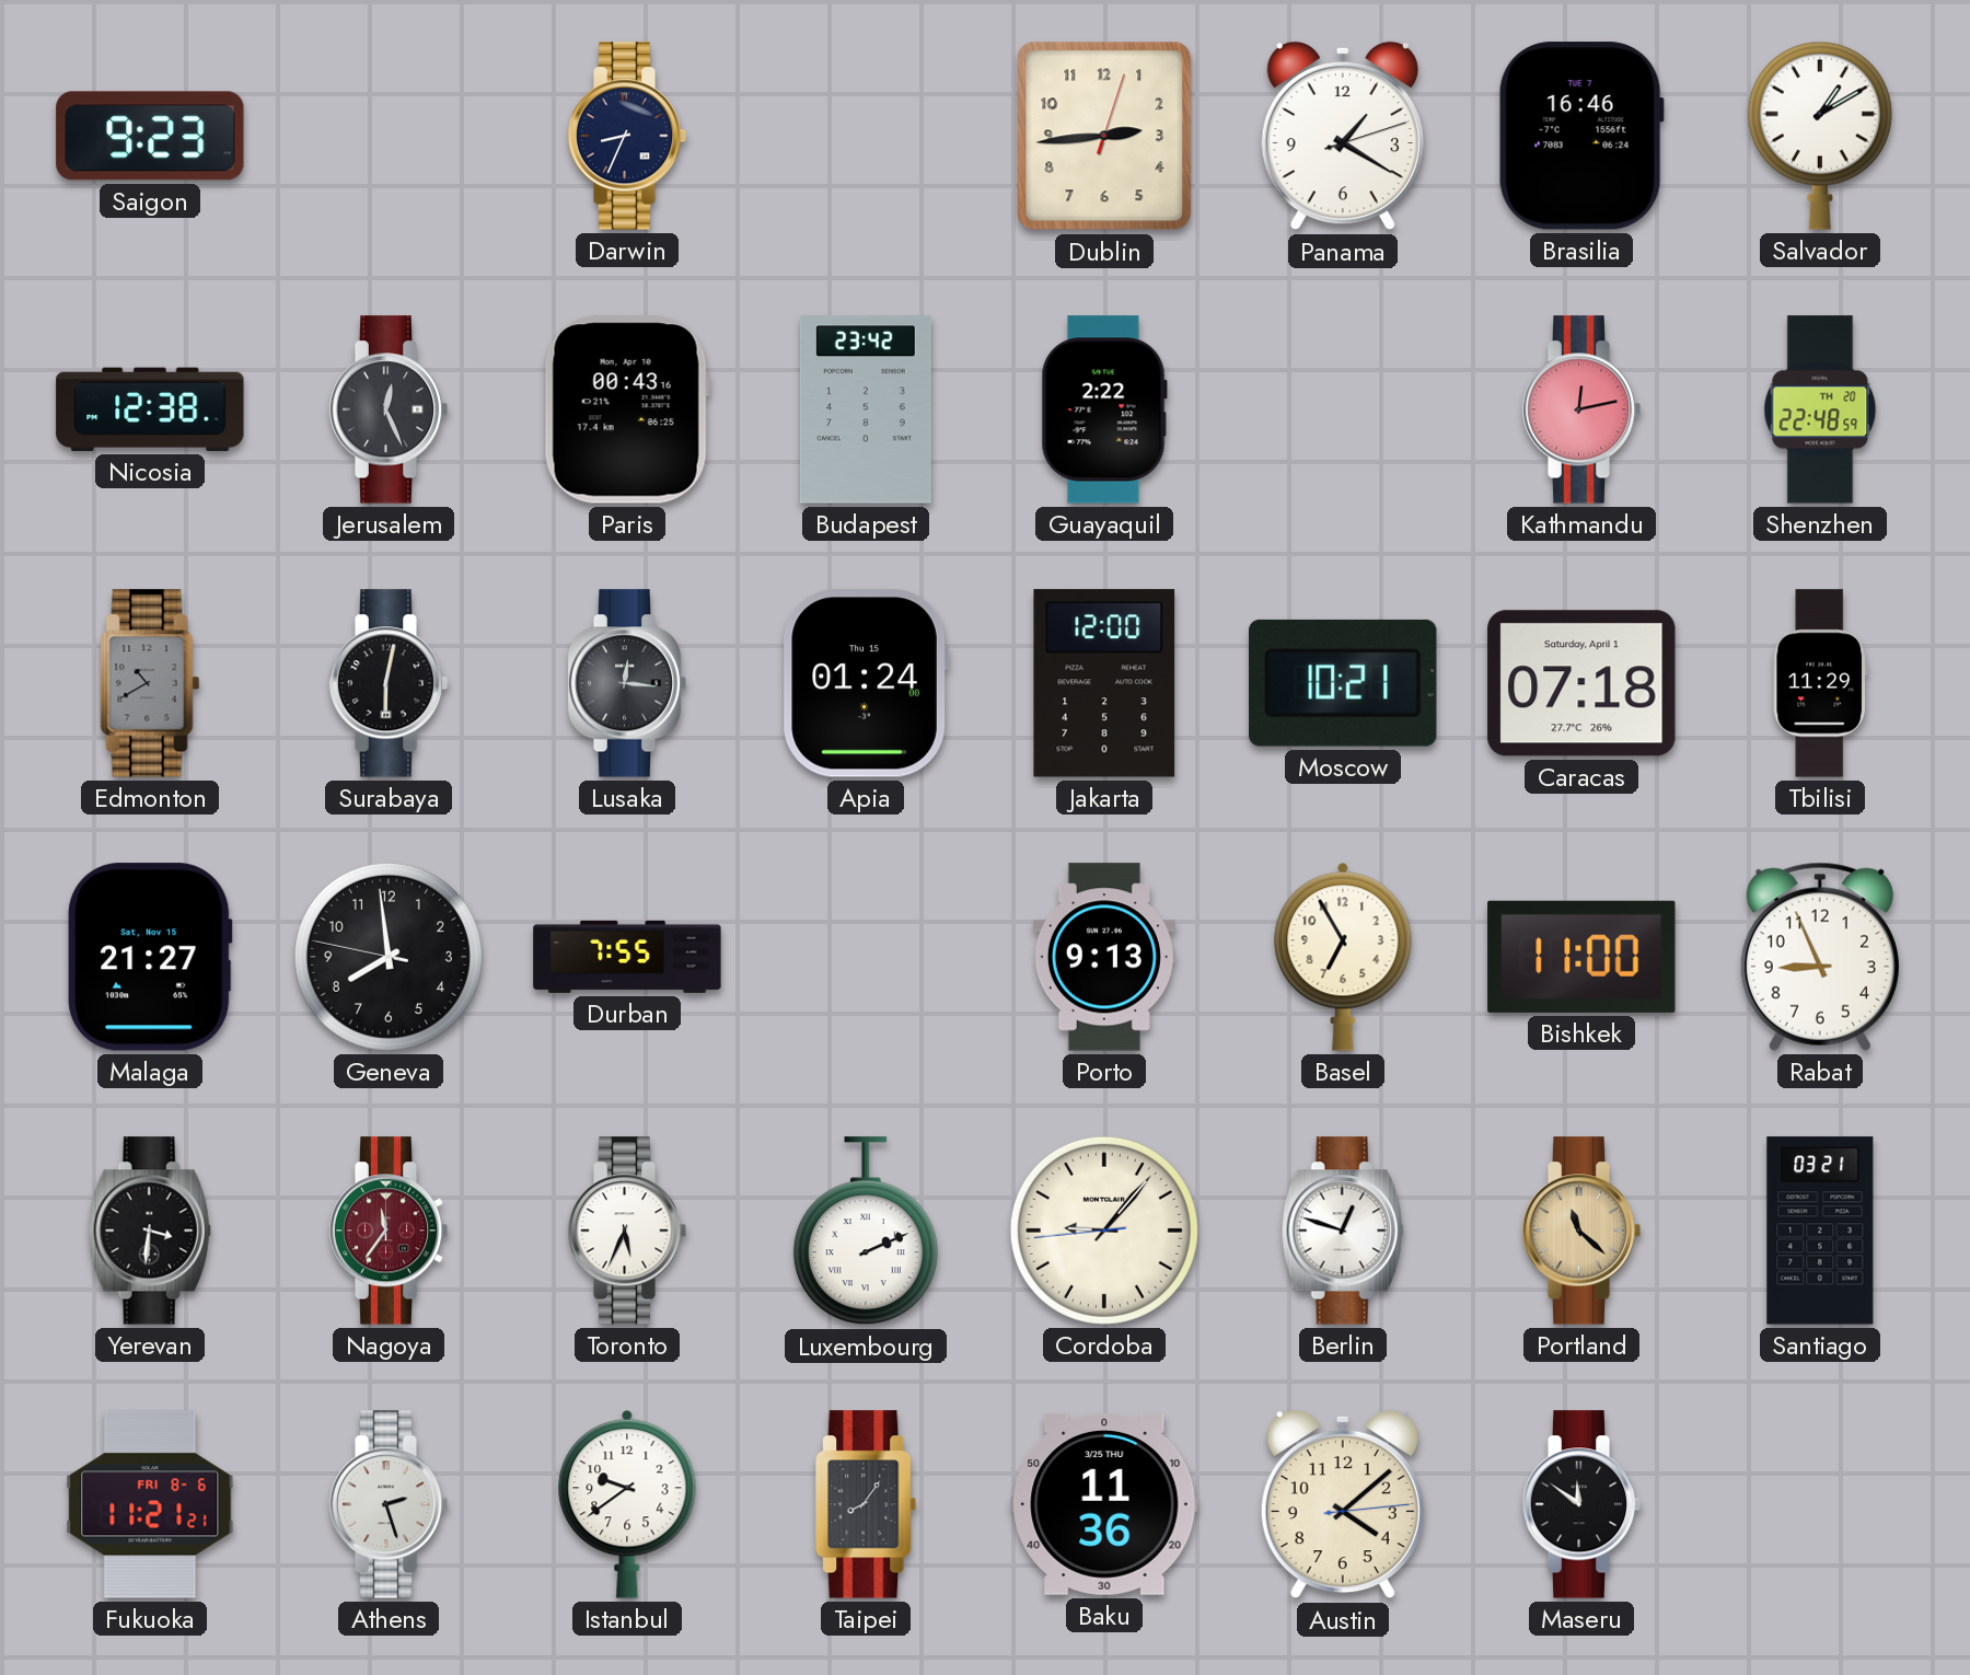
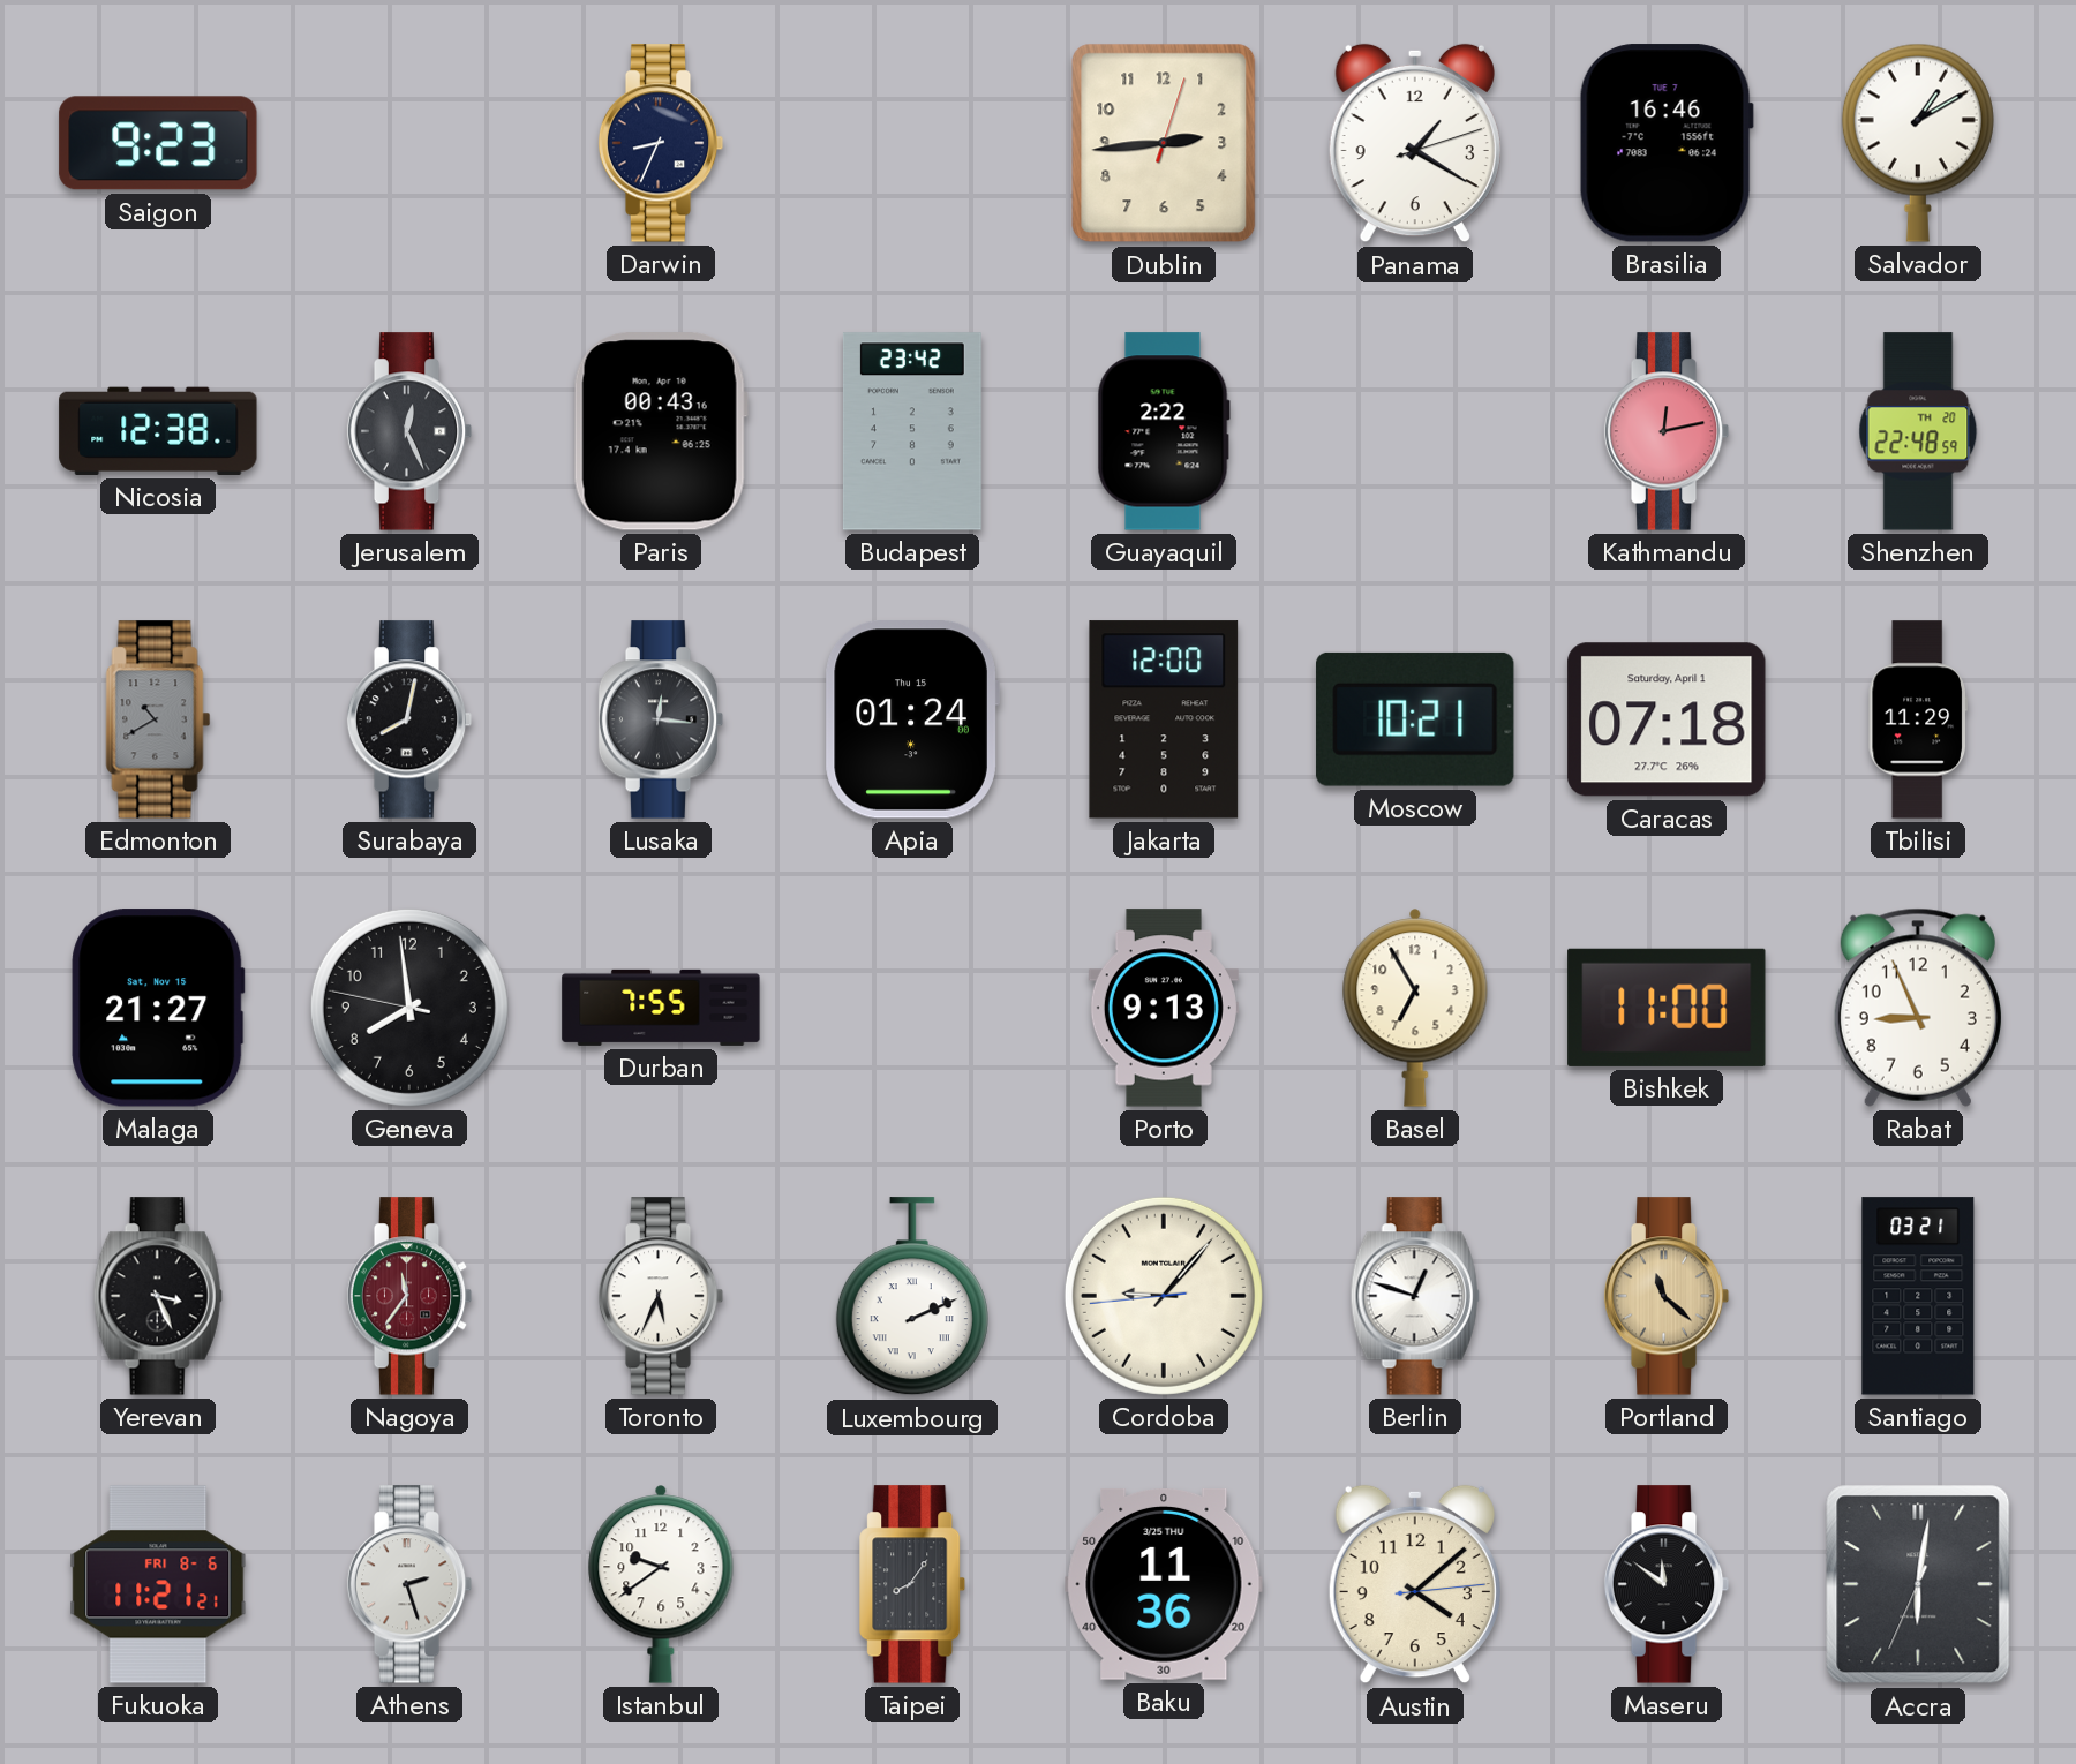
Surabaya: 6:02 -> 8:02
Yerevan: 3:31 -> 3:26
Accra: none -> 6:01
